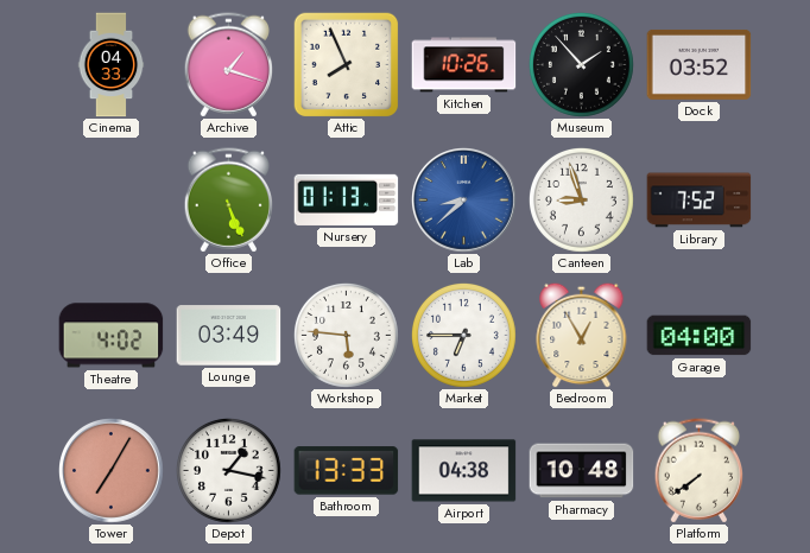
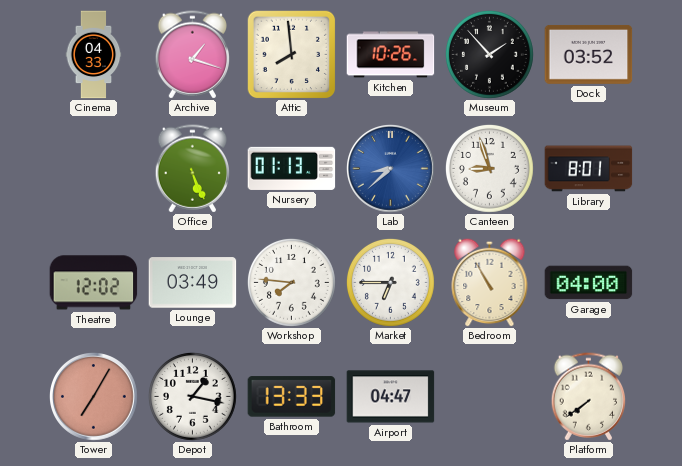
Attic: 7:56 -> 7:59
Library: 7:52 -> 8:01
Theatre: 4:02 -> 12:02
Workshop: 5:46 -> 7:46
Bedroom: 12:55 -> 10:55
Airport: 04:38 -> 04:47
Pharmacy: 10:48 -> none
